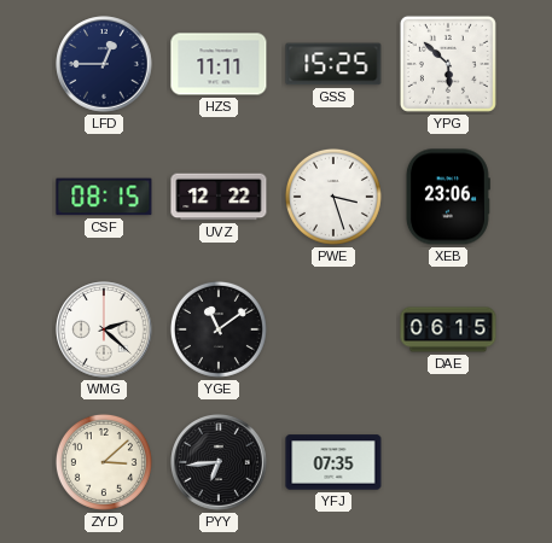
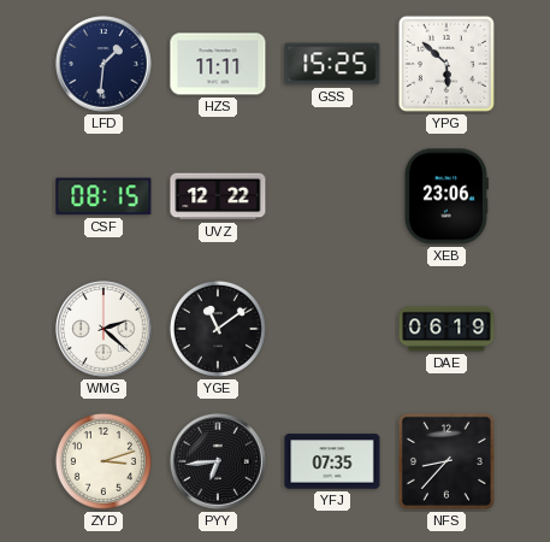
LFD: 12:45 -> 1:31
PWE: 3:27 -> none
DAE: 06:15 -> 06:19
ZYD: 3:08 -> 3:12
NFS: none -> 8:37
